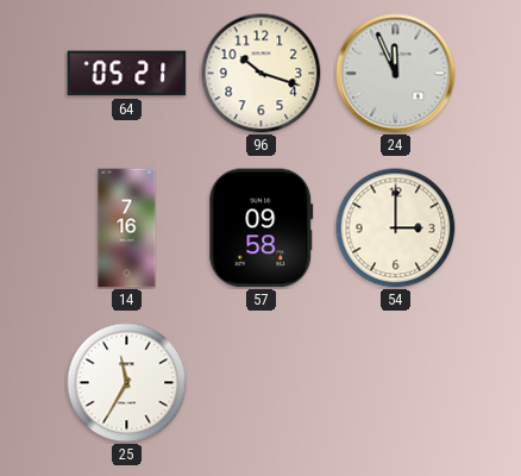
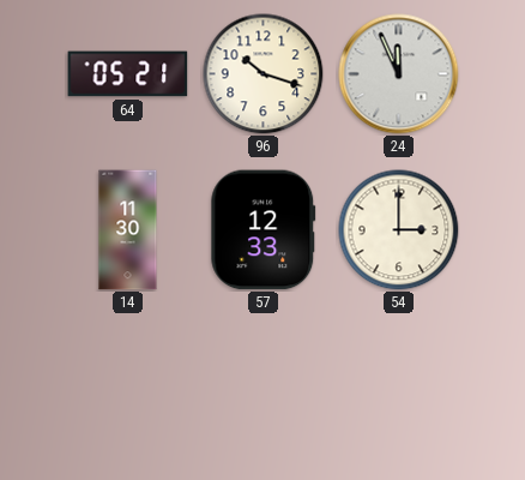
14: 7:16 -> 11:30
57: 09:58 -> 12:33
25: 11:35 -> none
